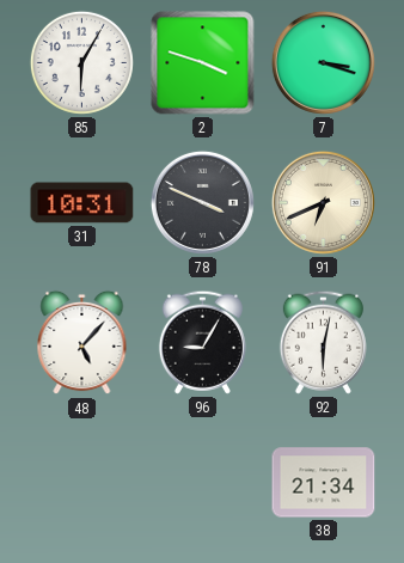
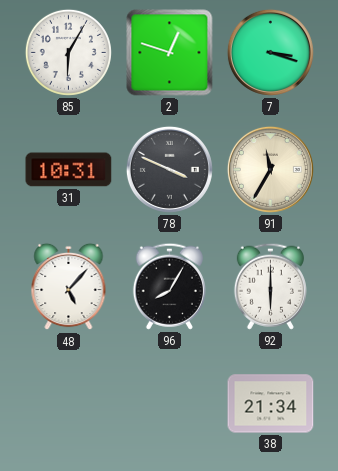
2: 3:48 -> 12:48
91: 6:41 -> 11:35
96: 9:05 -> 8:05
92: 6:02 -> 6:00
